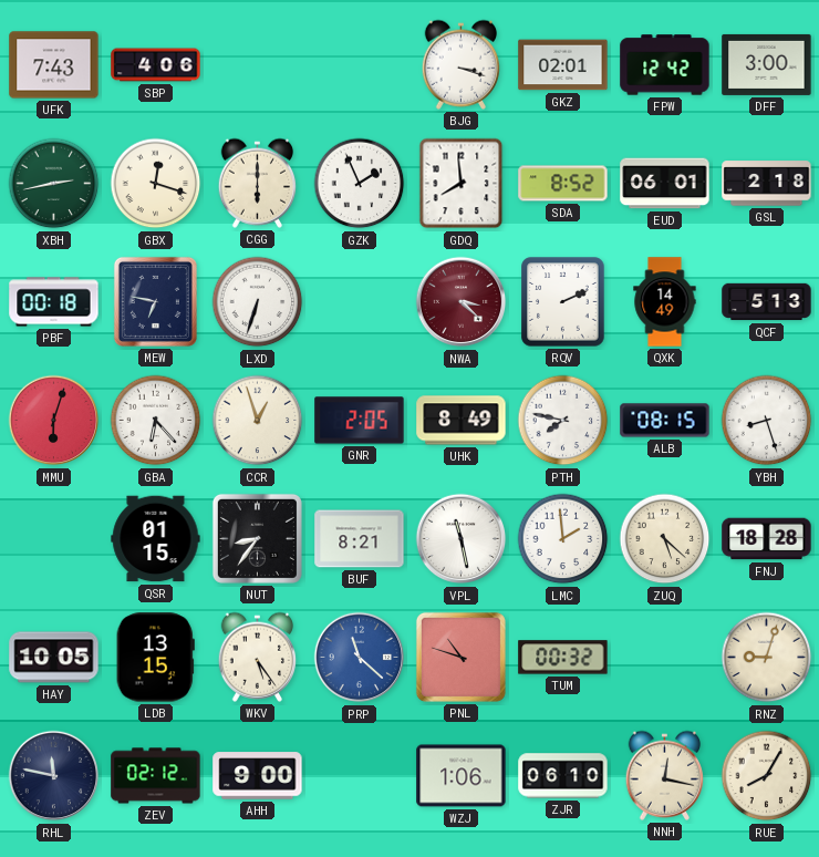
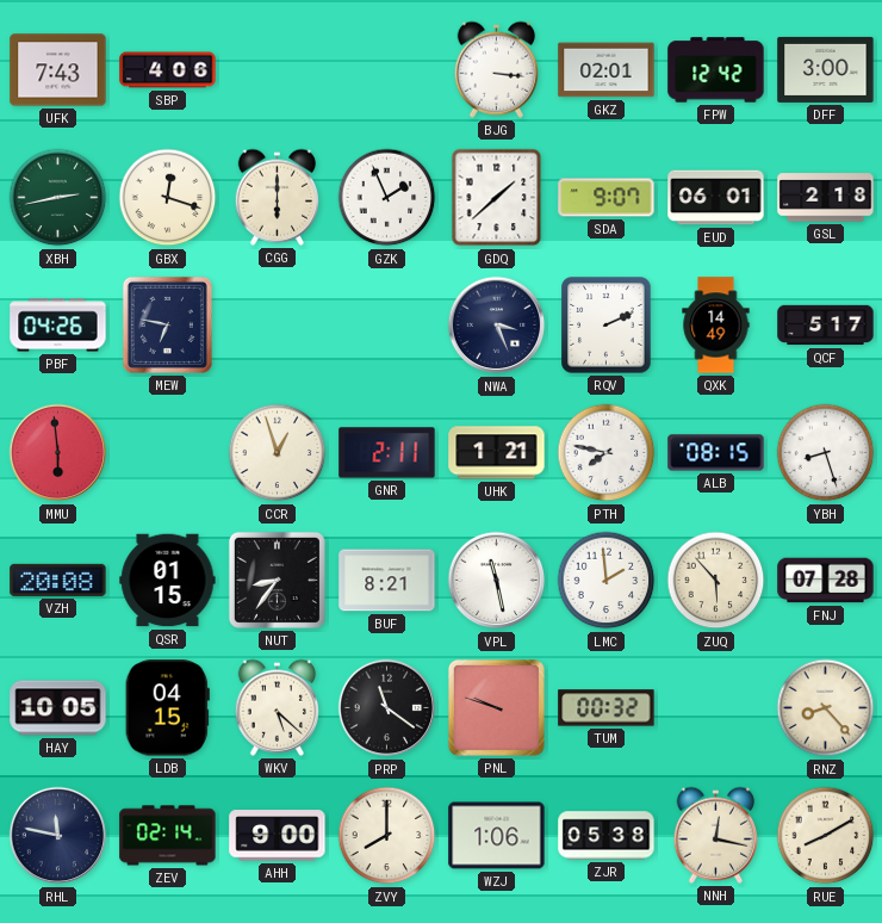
BJG: 3:18 -> 3:16
GDQ: 7:59 -> 1:38
SDA: 8:52 -> 9:07
PBF: 00:18 -> 04:26
LXD: 6:33 -> none
NWA: 3:22 -> 3:26
NWA dial: burgundy -> navy
QCF: 5:13 -> 5:17
MMU: 6:03 -> 5:59
GBA: 6:23 -> none
GNR: 2:05 -> 2:11
UHK: 8:49 -> 1:21
VZH: none -> 20:08
ZUQ: 5:22 -> 5:53
FNJ: 18:28 -> 07:28
LDB: 13:15 -> 04:15
WKV: 5:24 -> 5:22
PRP: 11:22 -> 11:21
PRP dial: blue -> black
PNL: 10:48 -> 9:48
RNZ: 9:03 -> 8:23
ZEV: 02:12 -> 02:14
ZVY: none -> 8:00
ZJR: 06:10 -> 05:38
RUE: 8:05 -> 8:10
